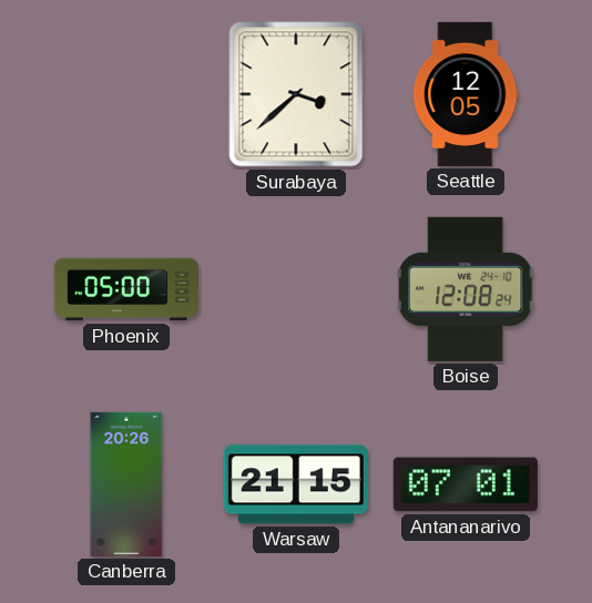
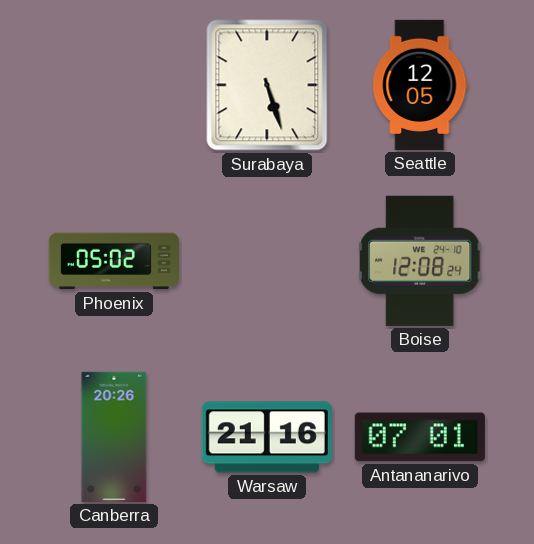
Surabaya: 3:38 -> 5:27
Phoenix: 05:00 -> 05:02
Warsaw: 21:15 -> 21:16
